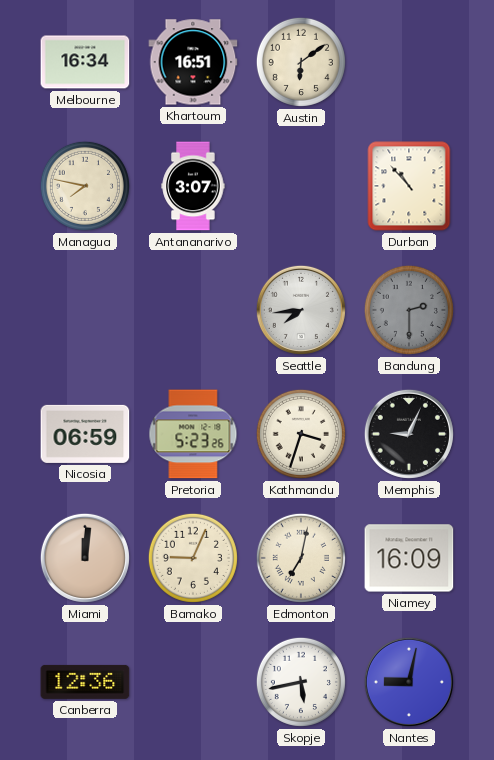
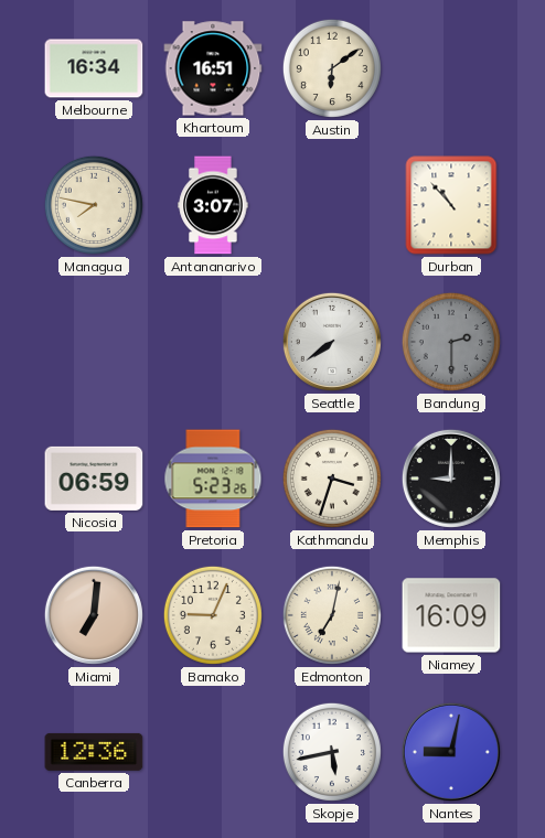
Seattle: 7:44 -> 7:39
Memphis: 9:04 -> 9:00
Miami: 12:01 -> 7:01
